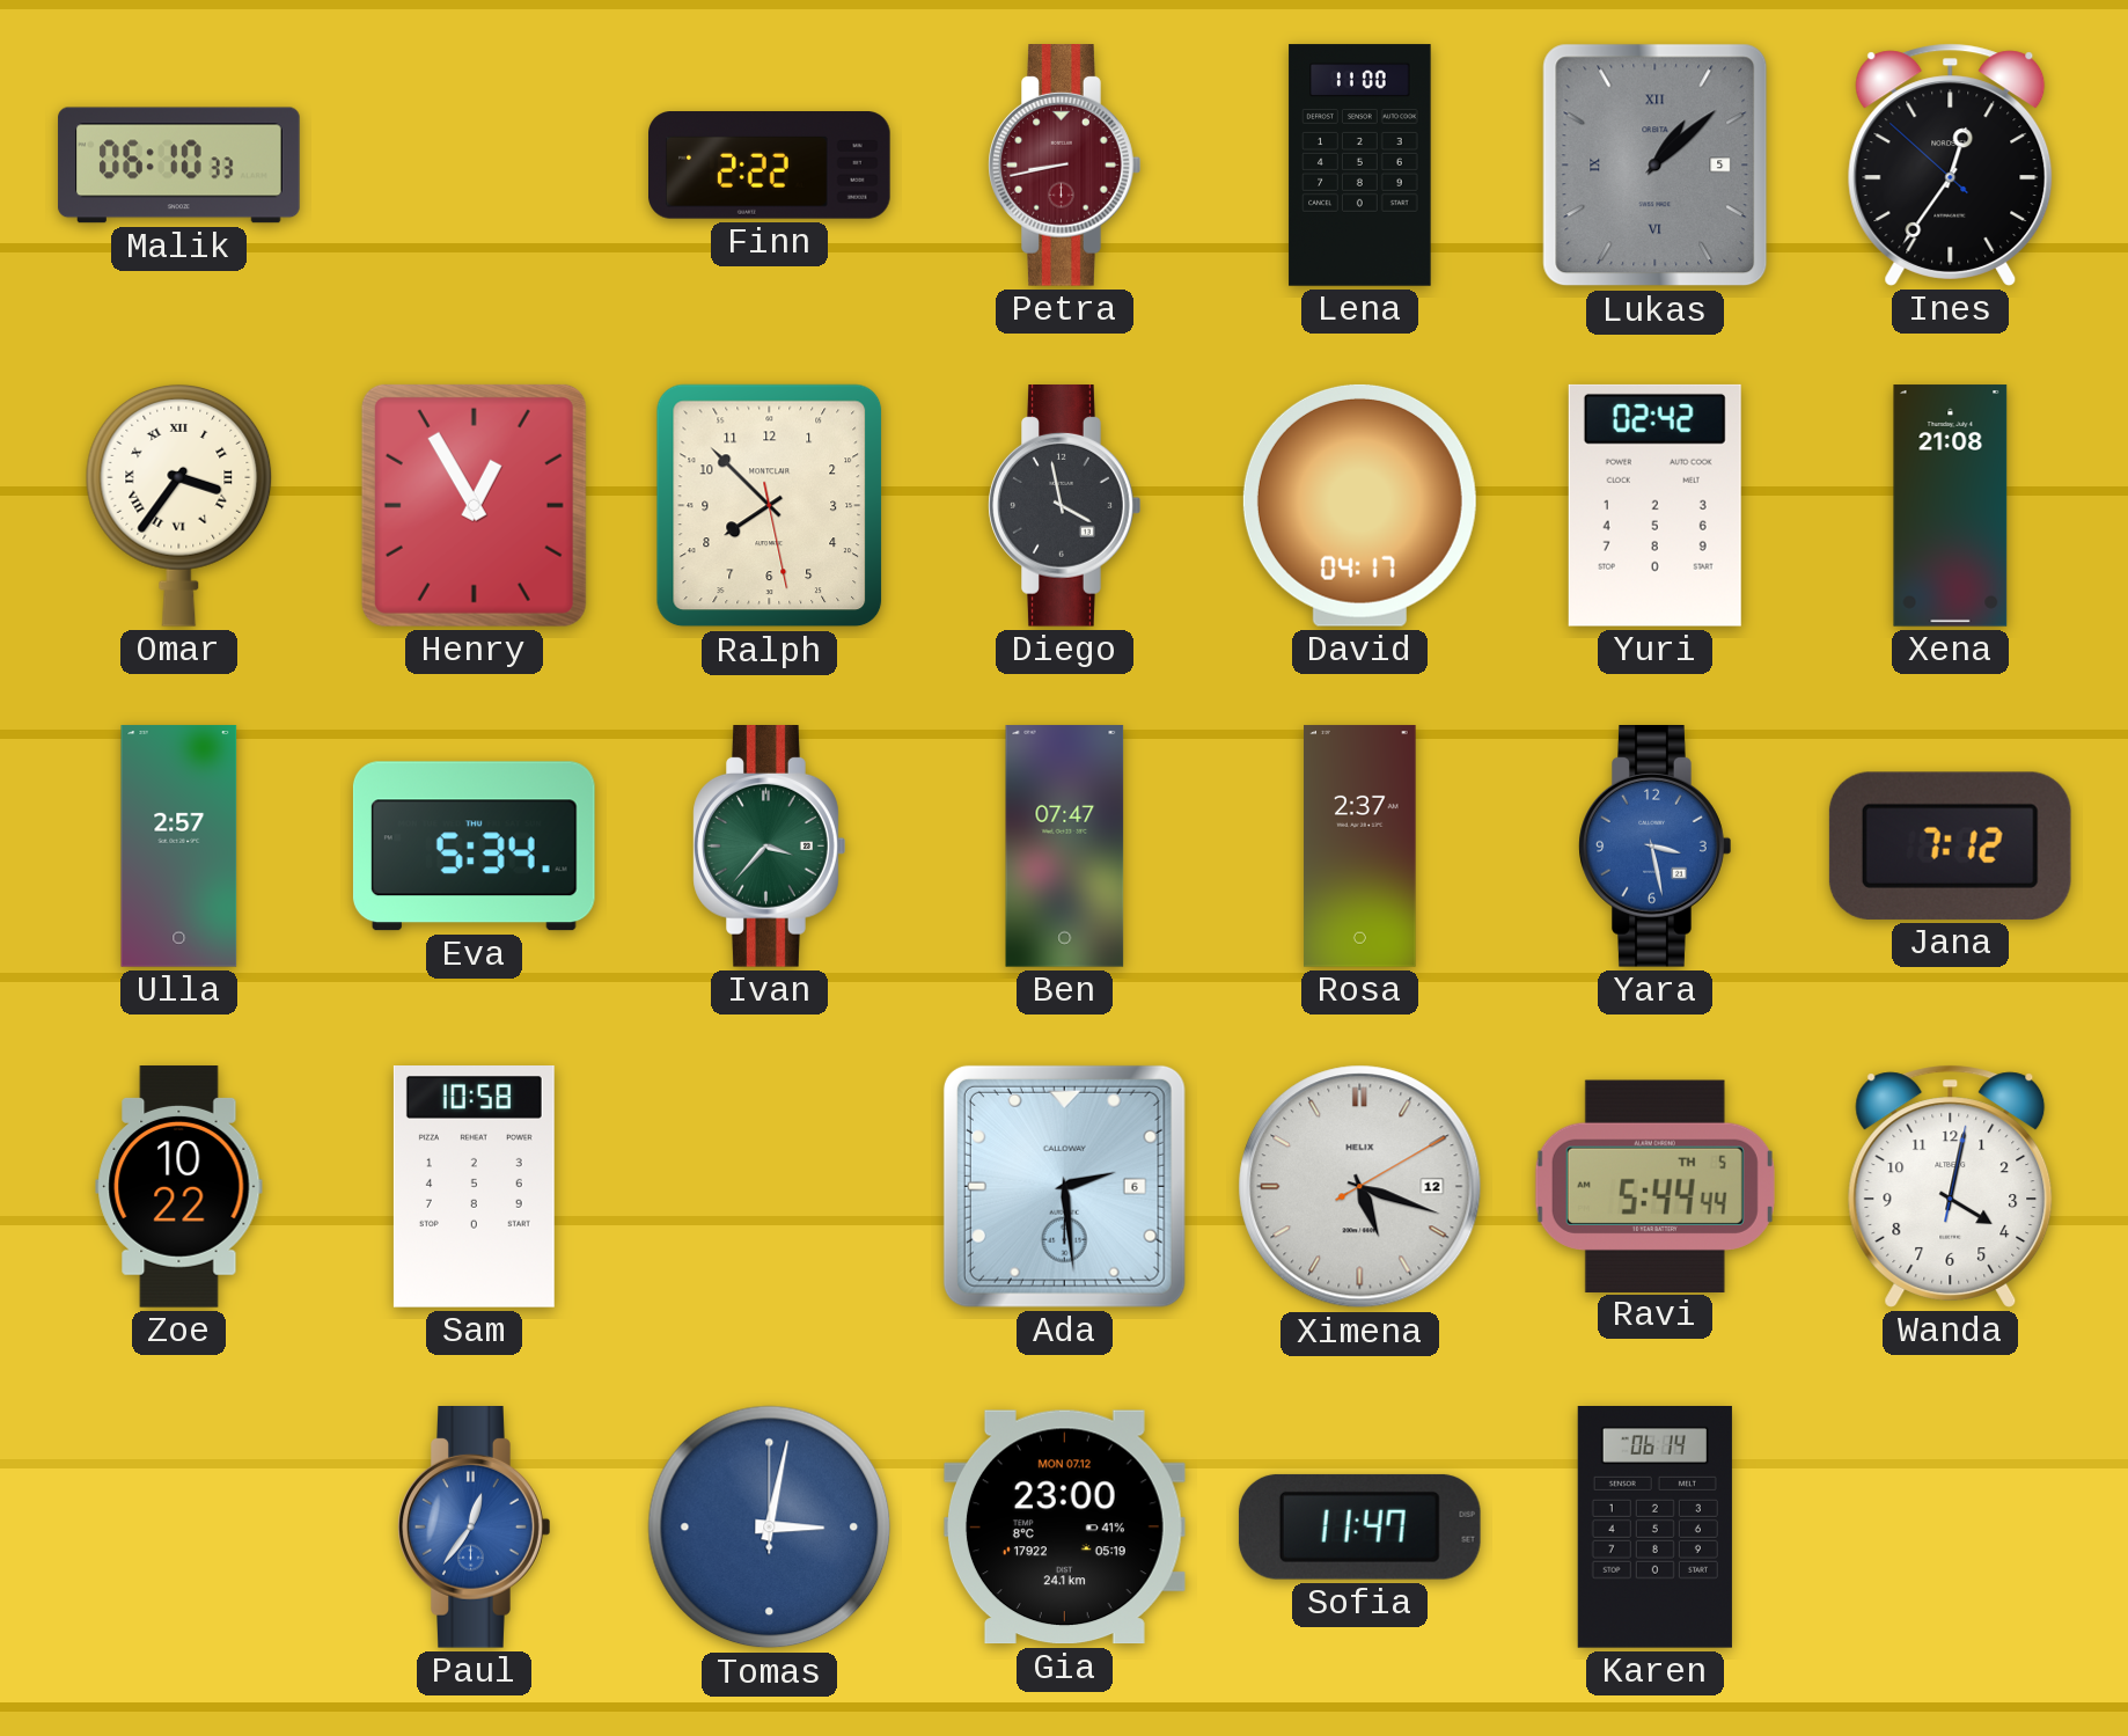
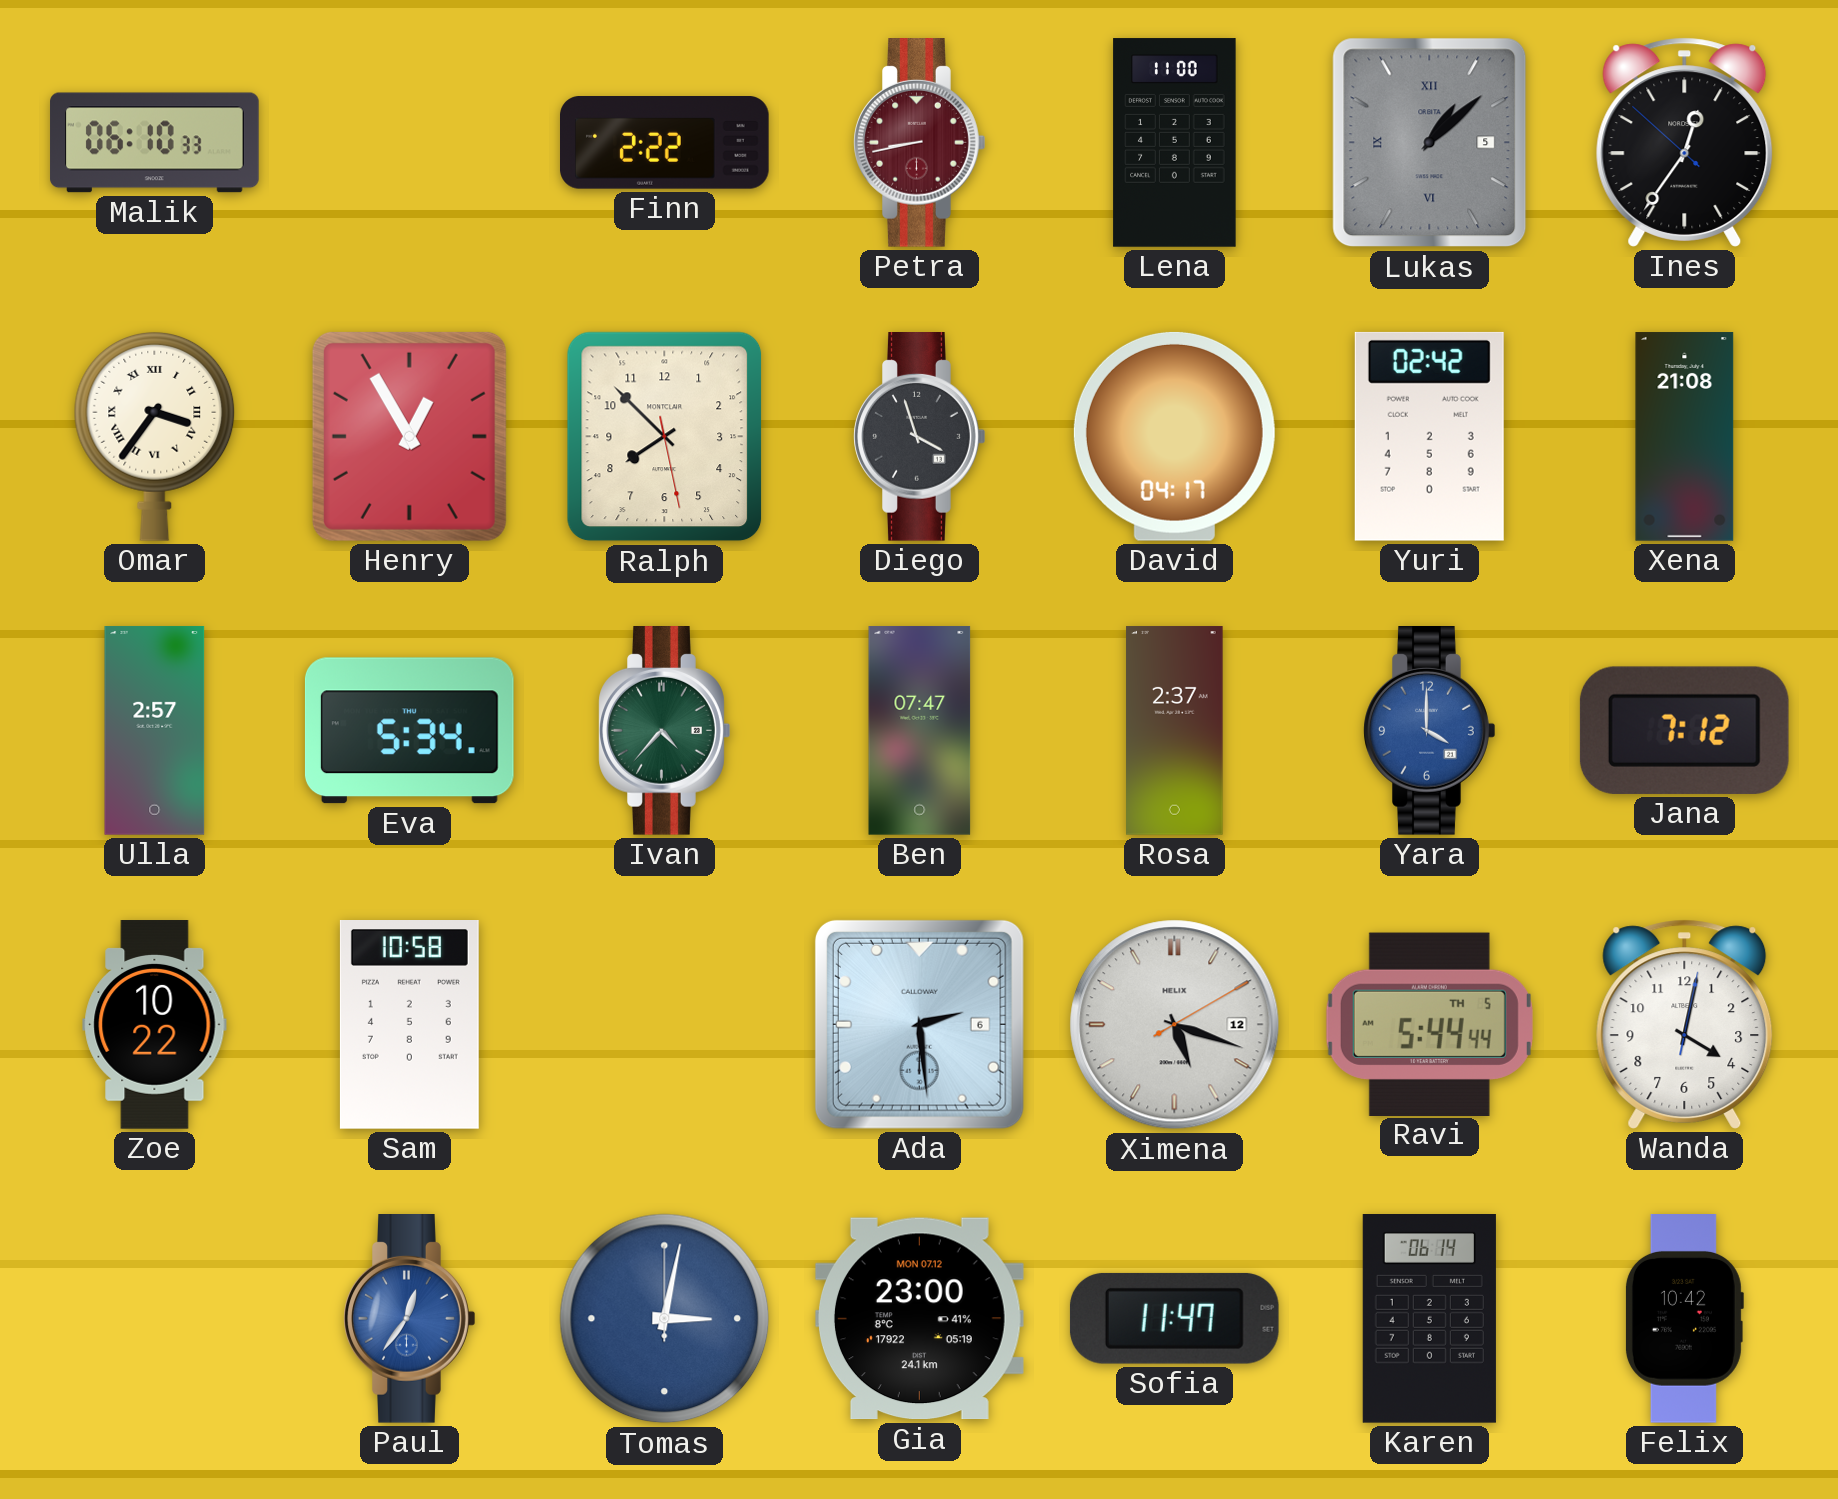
Diego: 3:58 -> 3:57
Ivan: 3:37 -> 4:37
Yara: 3:28 -> 4:00
Felix: none -> 10:42
